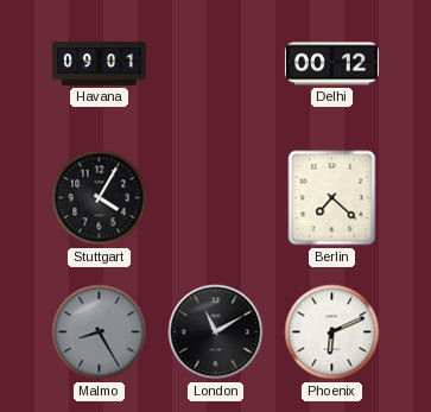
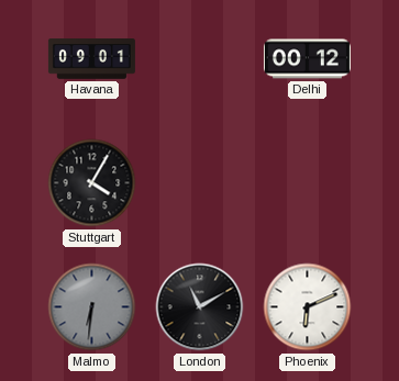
Berlin: 7:22 -> none
Malmo: 8:25 -> 6:31
